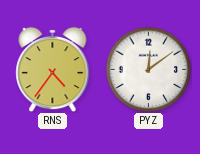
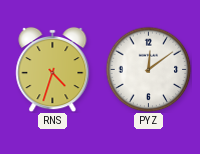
RNS: 4:36 -> 4:33
